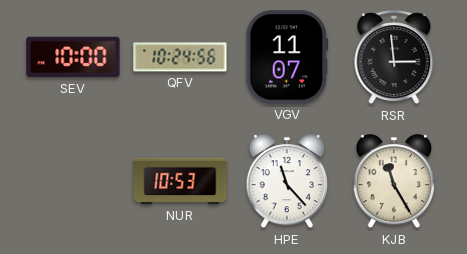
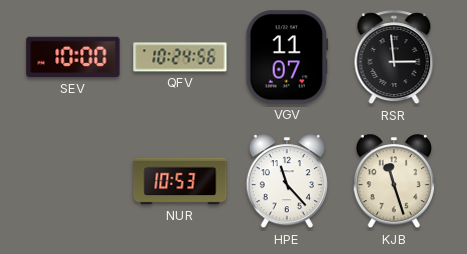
KJB: 11:25 -> 11:27
